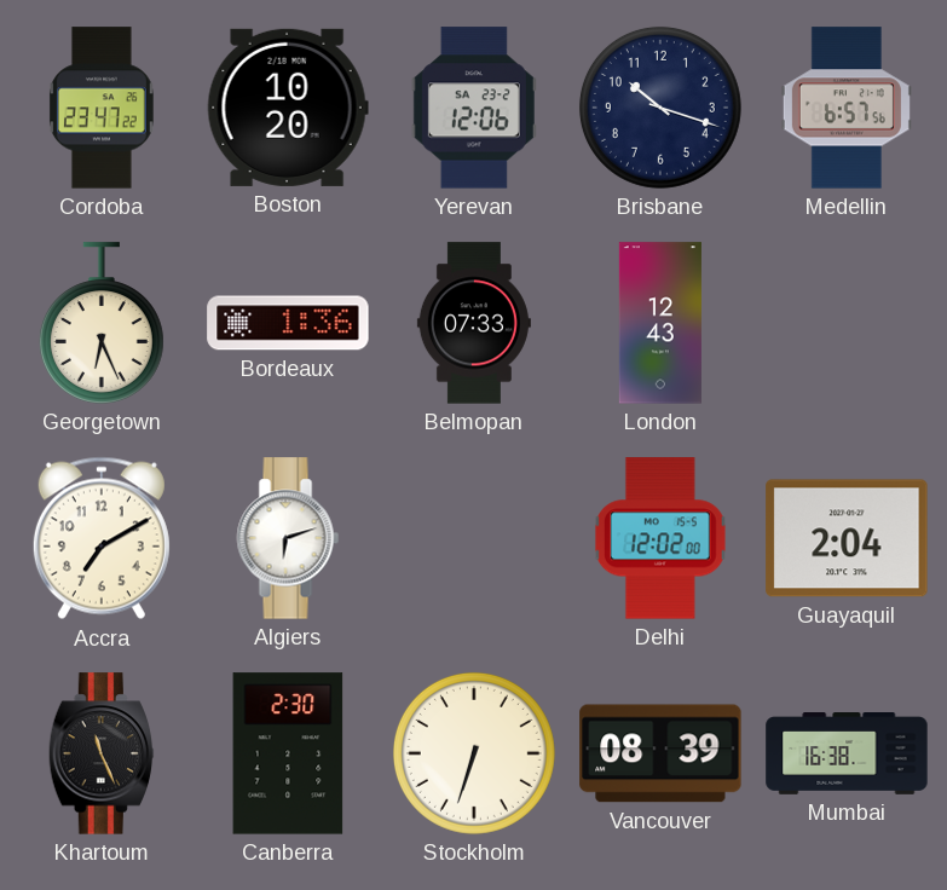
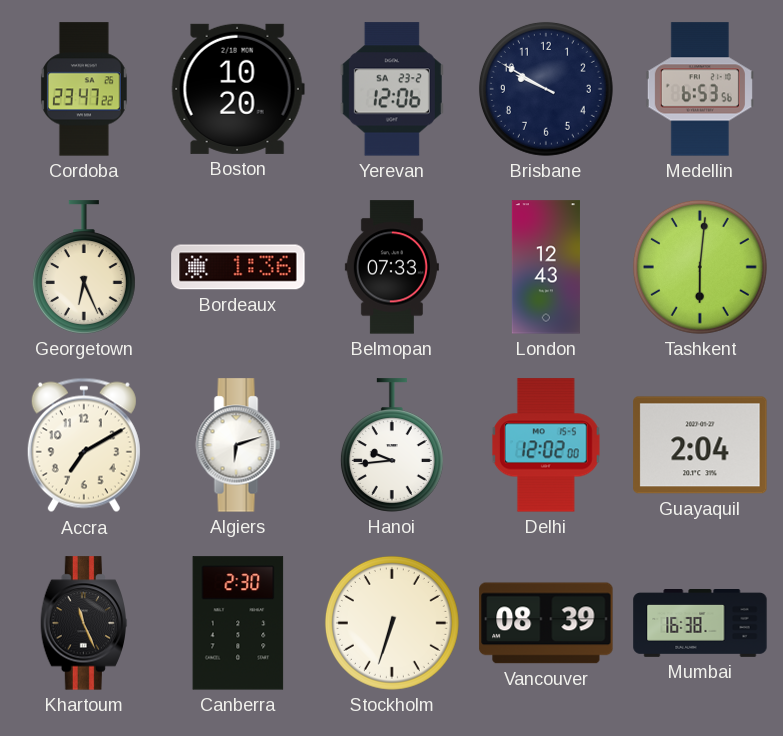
Brisbane: 10:18 -> 9:50
Medellin: 6:57 -> 6:53
Tashkent: none -> 6:01
Hanoi: none -> 9:44
